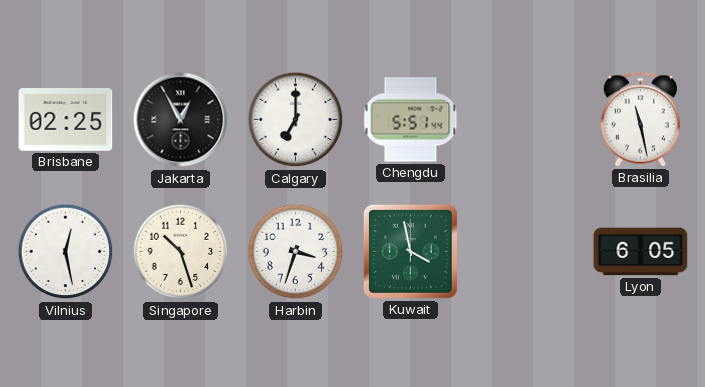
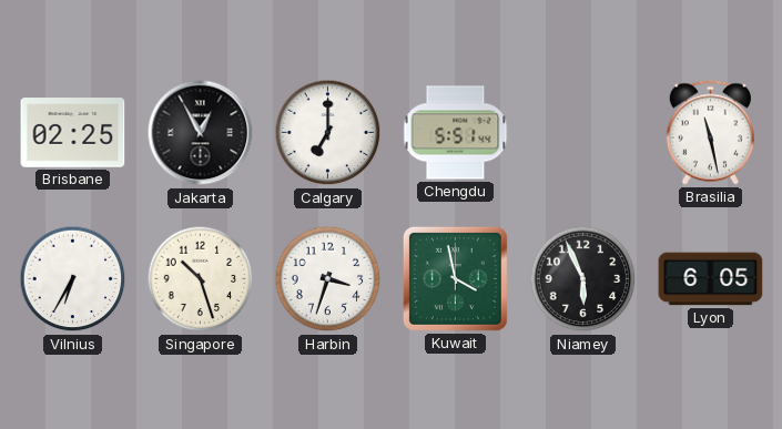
Vilnius: 12:28 -> 6:35
Niamey: none -> 5:56
